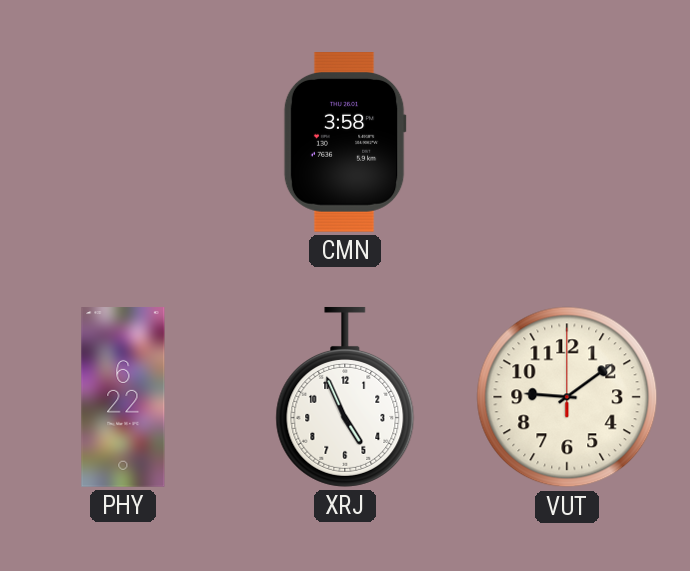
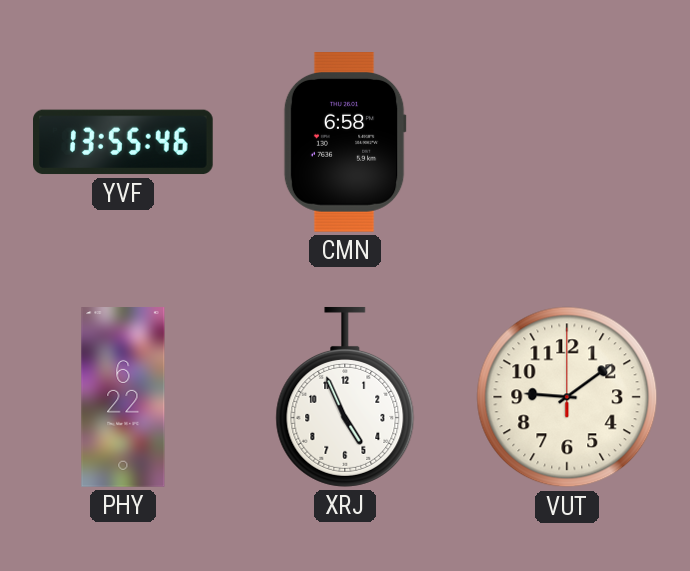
YVF: none -> 13:55
CMN: 3:58 -> 6:58
